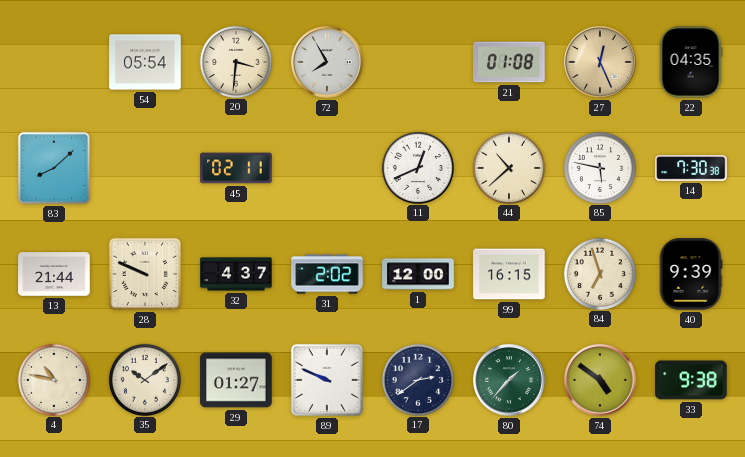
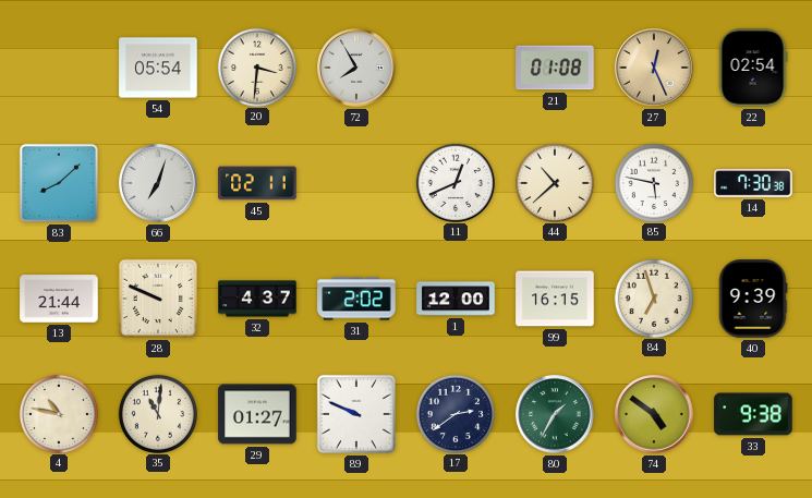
22: 04:35 -> 02:54
66: none -> 7:03
35: 10:09 -> 11:01
80: 1:37 -> 1:35
